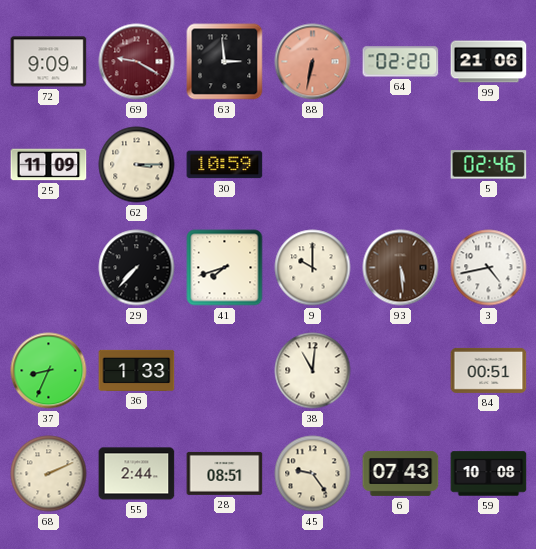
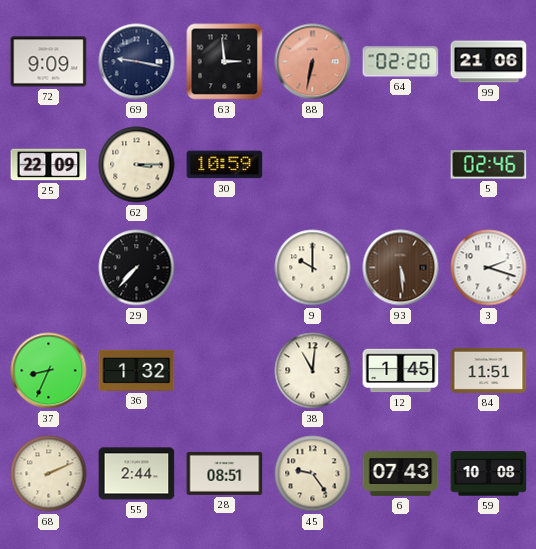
69: 9:20 -> 9:17
69 dial: burgundy -> navy
25: 11:09 -> 22:09
41: 7:42 -> none
3: 4:43 -> 2:18
36: 1:33 -> 1:32
12: none -> 1:45
84: 00:51 -> 11:51
